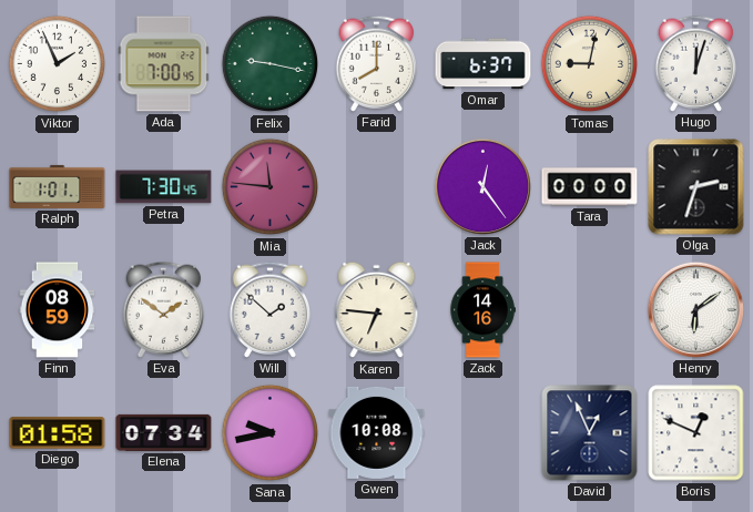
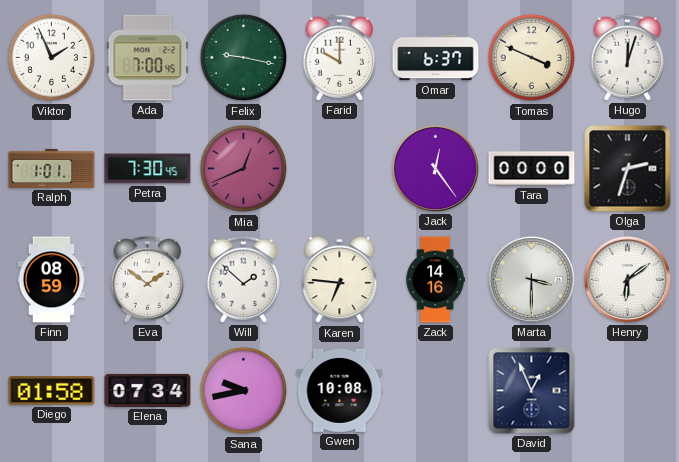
Farid: 8:00 -> 10:00
Tomas: 9:02 -> 3:49
Mia: 11:46 -> 12:41
Marta: none -> 3:30
Boris: 12:49 -> none
